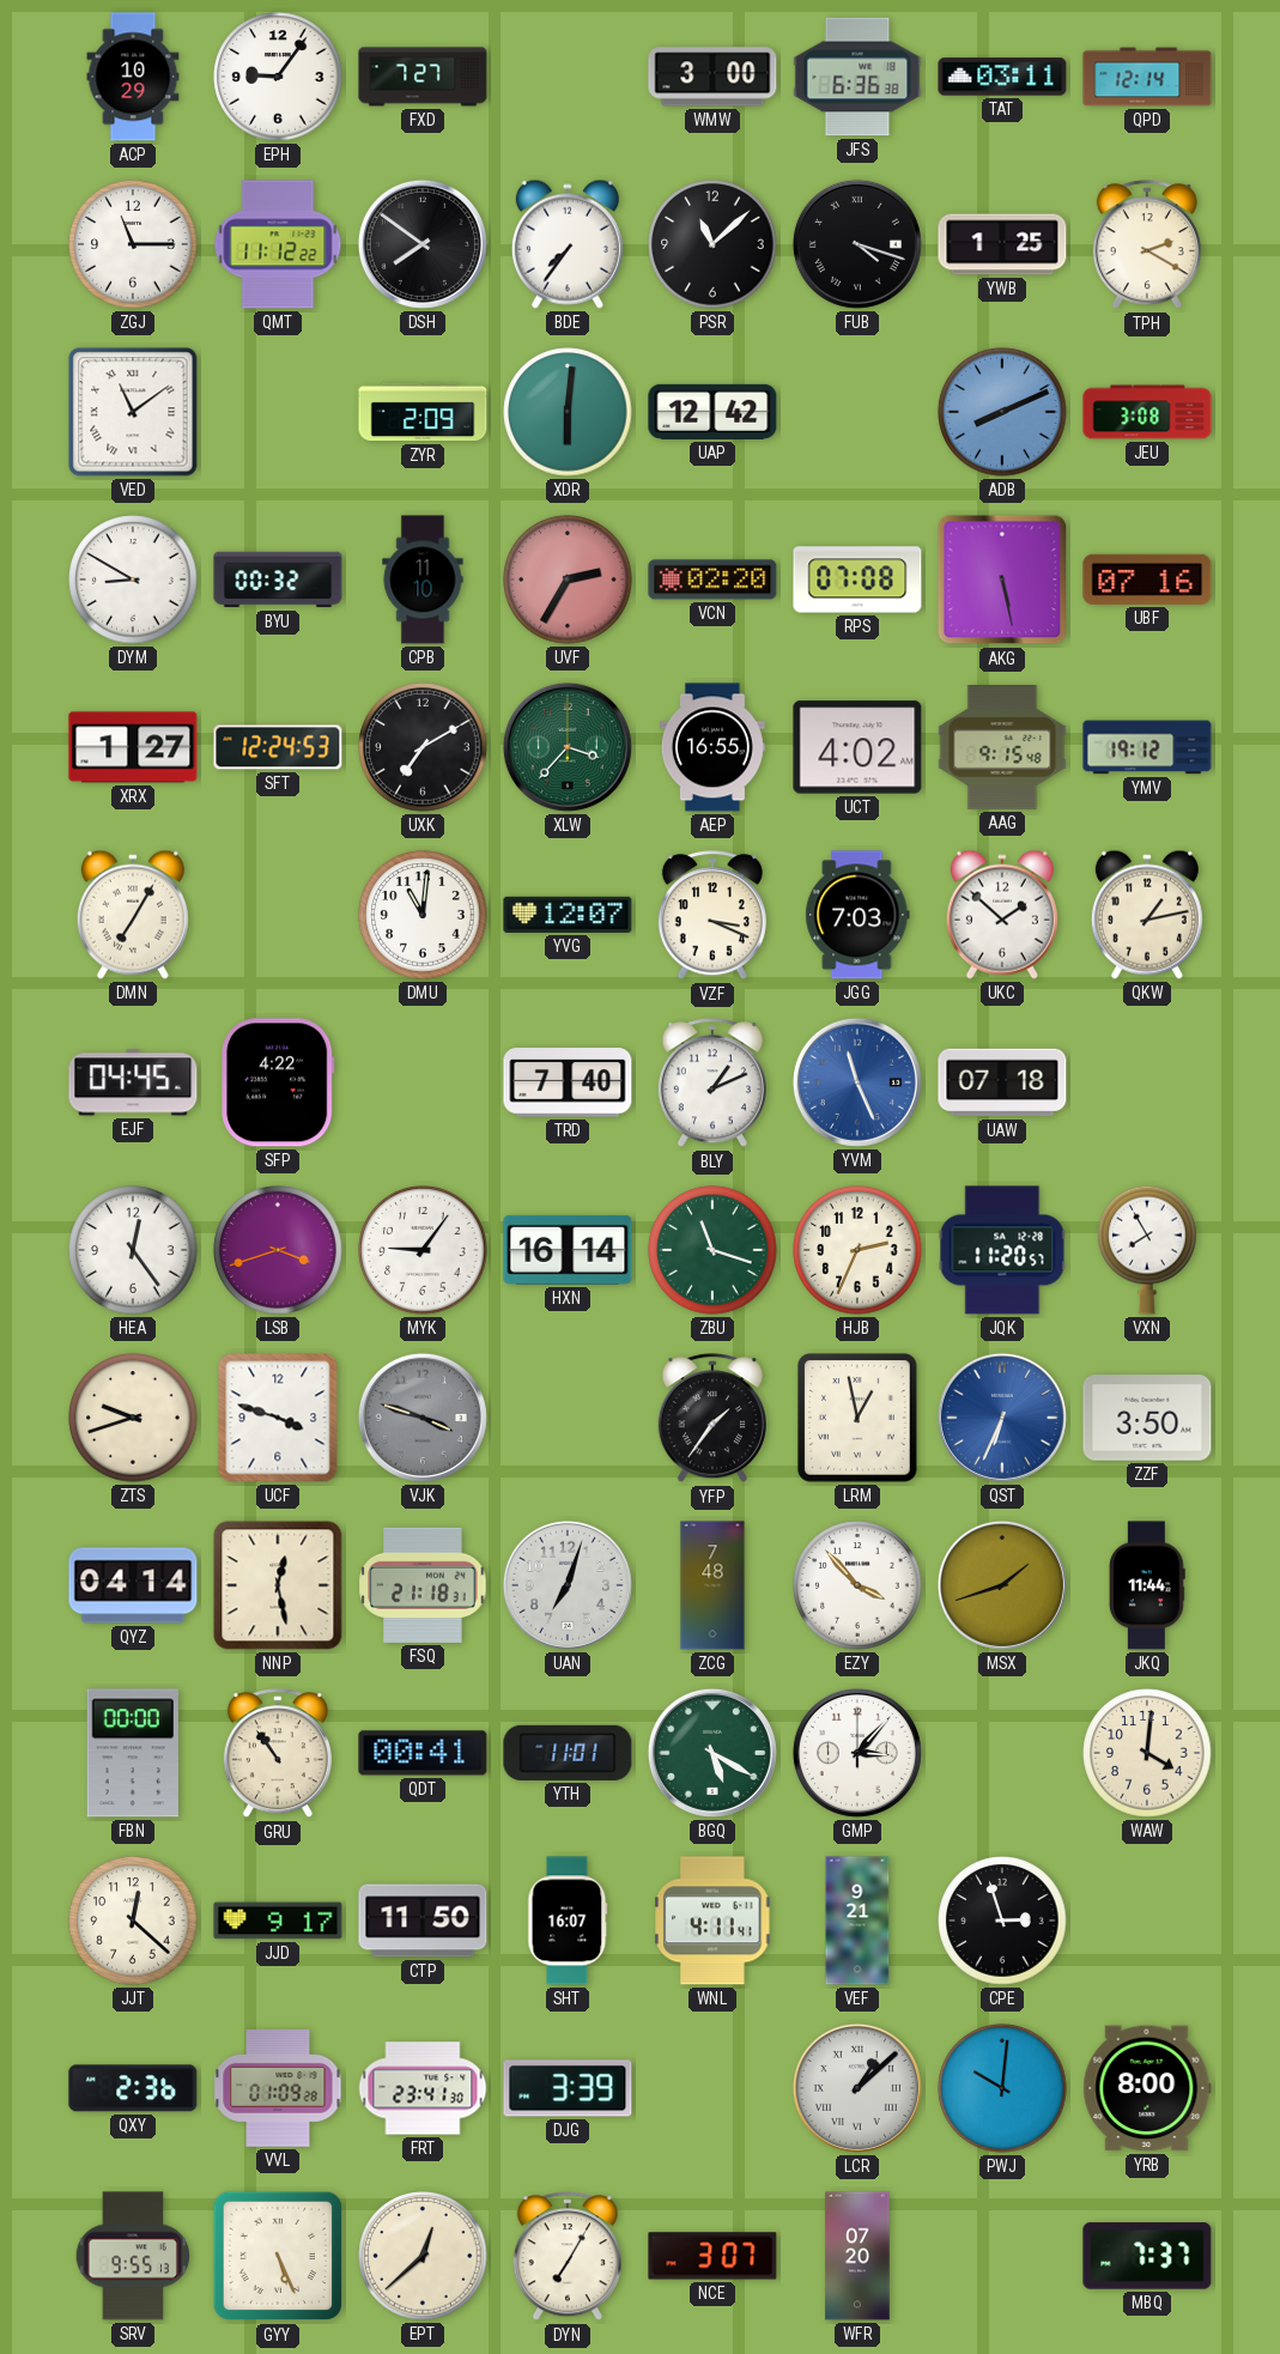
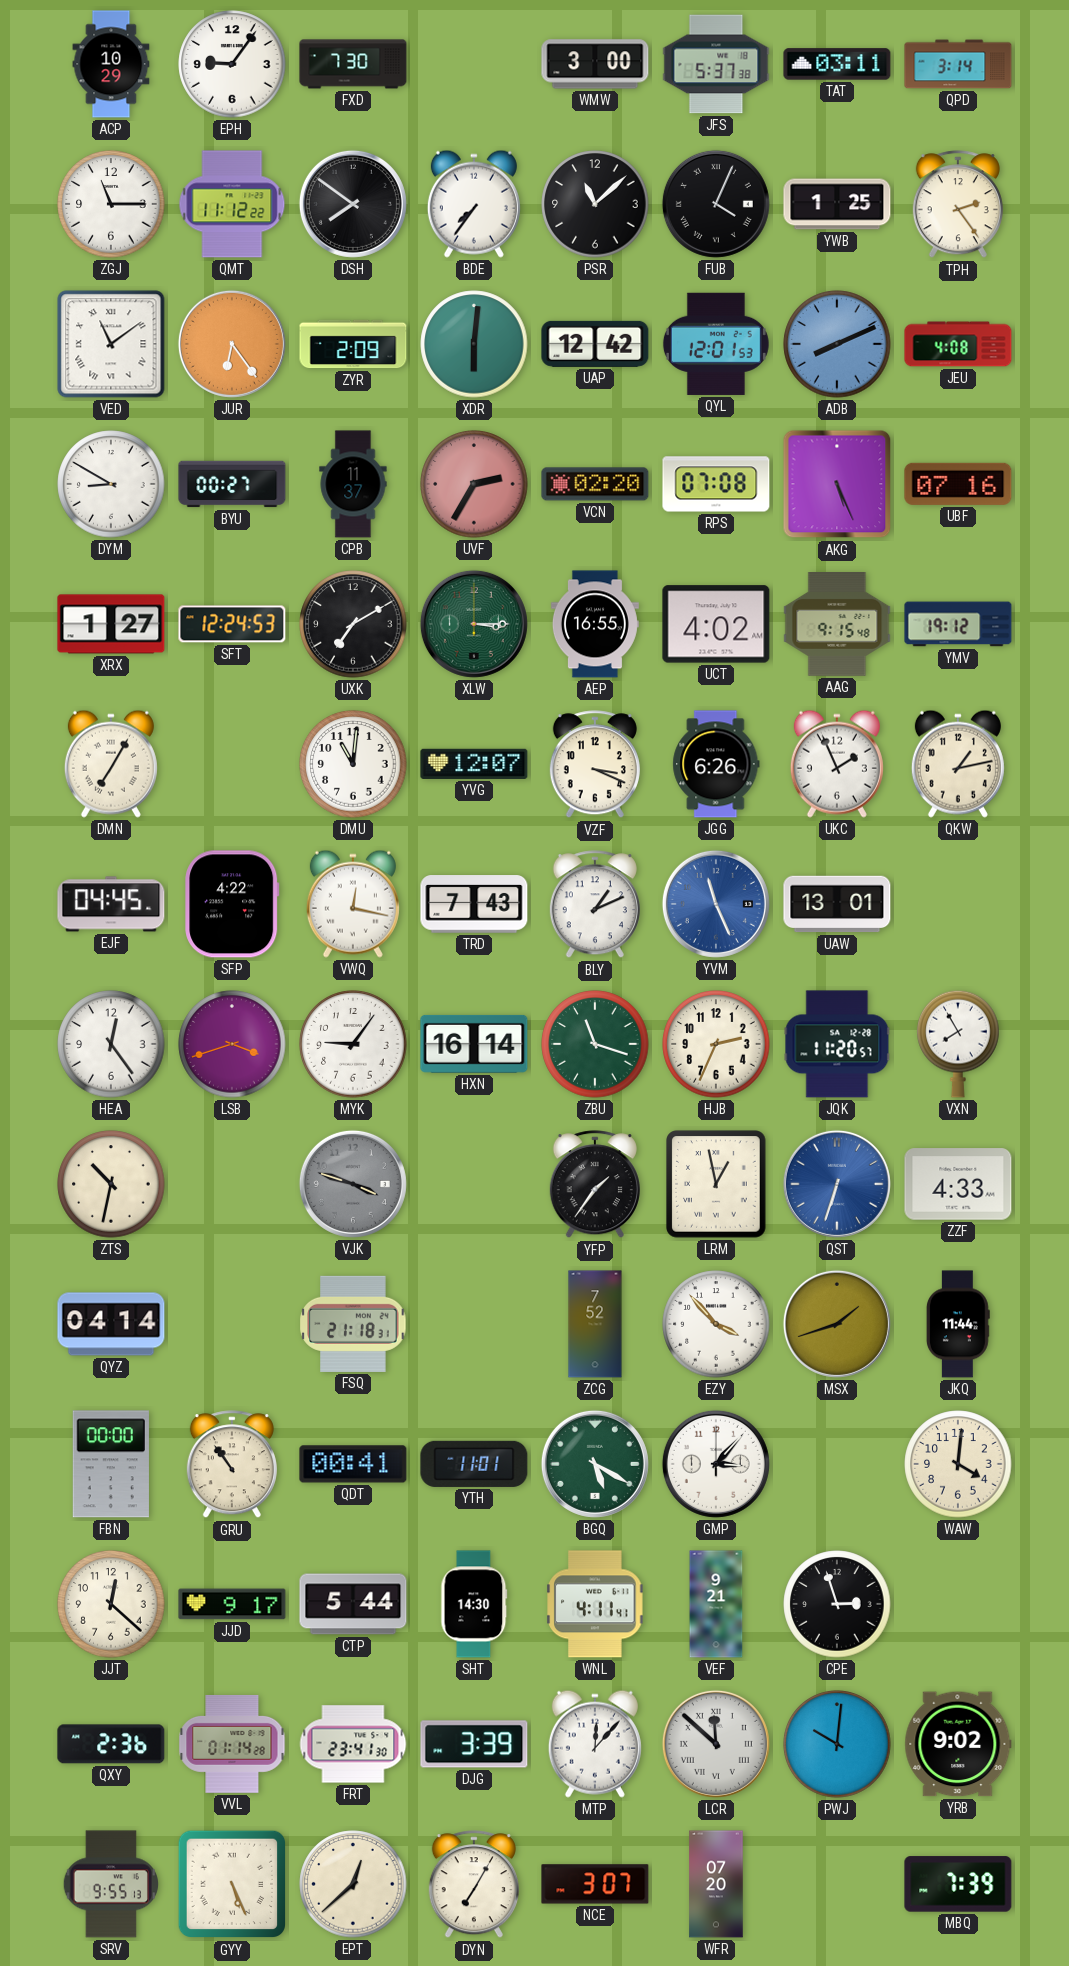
FXD: 7:27 -> 7:30
JFS: 6:36 -> 5:37
QPD: 12:14 -> 3:14
FUB: 4:18 -> 4:04
TPH: 2:20 -> 2:24
JUR: none -> 6:24
QYL: none -> 12:01
JEU: 3:08 -> 4:08
BYU: 00:32 -> 00:27
CPB: 11:10 -> 11:37
AKG: 5:28 -> 5:26
XLW: 3:37 -> 3:15
JGG: 7:03 -> 6:26
UKC: 1:52 -> 1:56
VWQ: none -> 12:17
TRD: 7:40 -> 7:43
UAW: 07:18 -> 13:01
ZTS: 9:42 -> 10:32
UCF: 3:48 -> none
QST: 6:34 -> 6:33
ZZF: 3:50 -> 4:33
NNP: 12:28 -> none
UAN: 7:03 -> none
ZCG: 7:48 -> 7:52
CTP: 11:50 -> 5:44
SHT: 16:07 -> 14:30
VVL: 01:09 -> 01:14
MTP: none -> 12:07
LCR: 1:08 -> 11:52
YRB: 8:00 -> 9:02
MBQ: 7:37 -> 7:39
